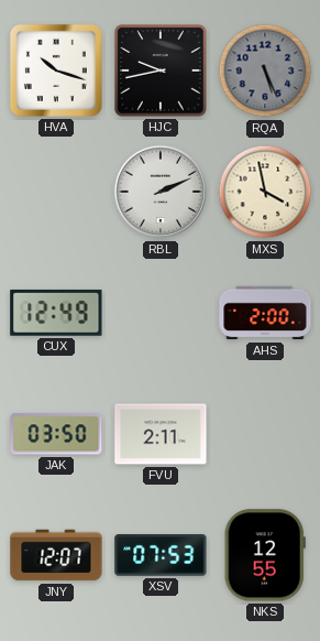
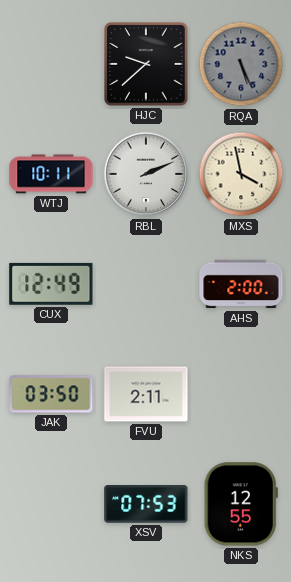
HVA: 10:18 -> none
HJC: 9:43 -> 9:38
WTJ: none -> 10:11
JNY: 12:07 -> none
